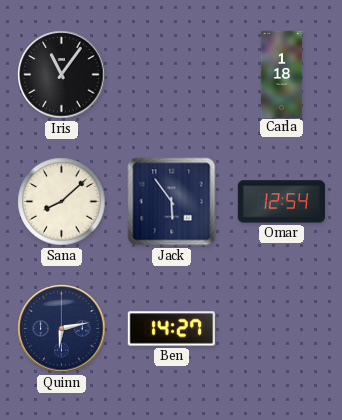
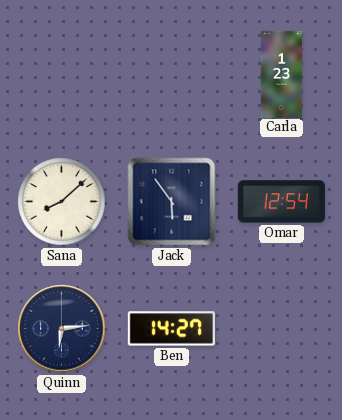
Iris: 11:06 -> none
Carla: 1:18 -> 1:23
Quinn: 6:13 -> 6:14
